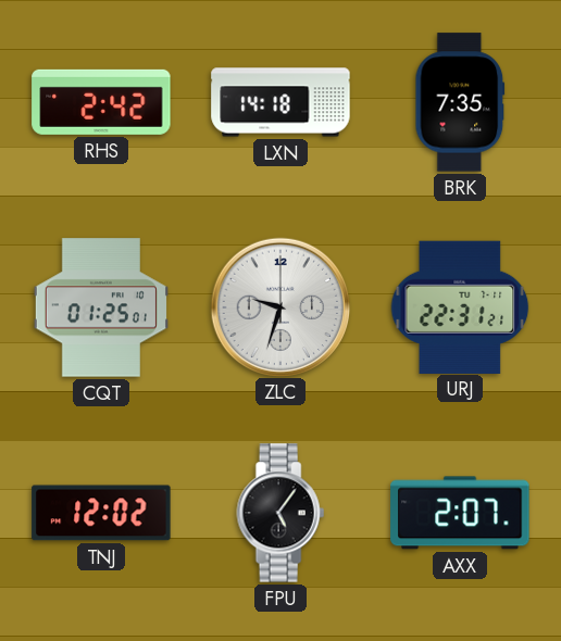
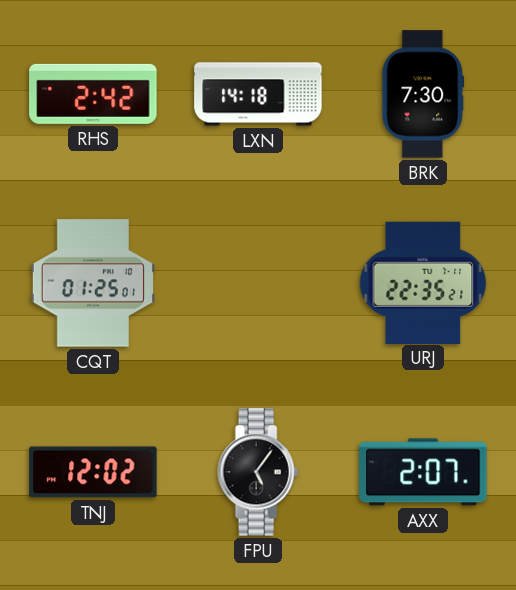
BRK: 7:35 -> 7:30
ZLC: 9:33 -> none
URJ: 22:31 -> 22:35
